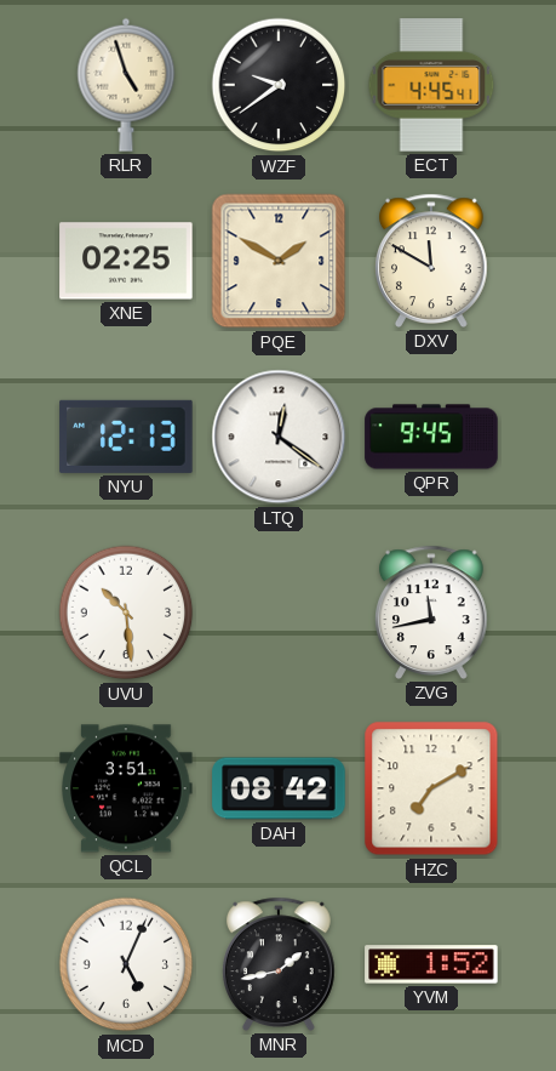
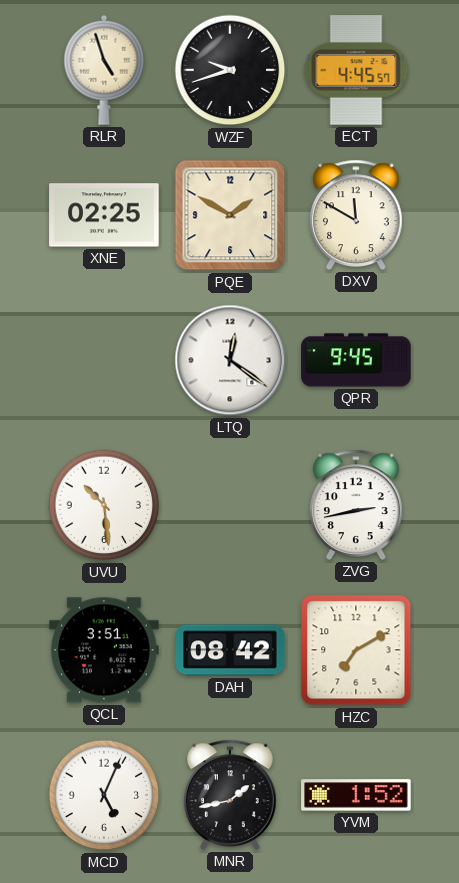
WZF: 9:39 -> 9:42
ECT: 4:45:41 -> 4:45:57
NYU: 12:13 -> none
ZVG: 11:43 -> 2:43
